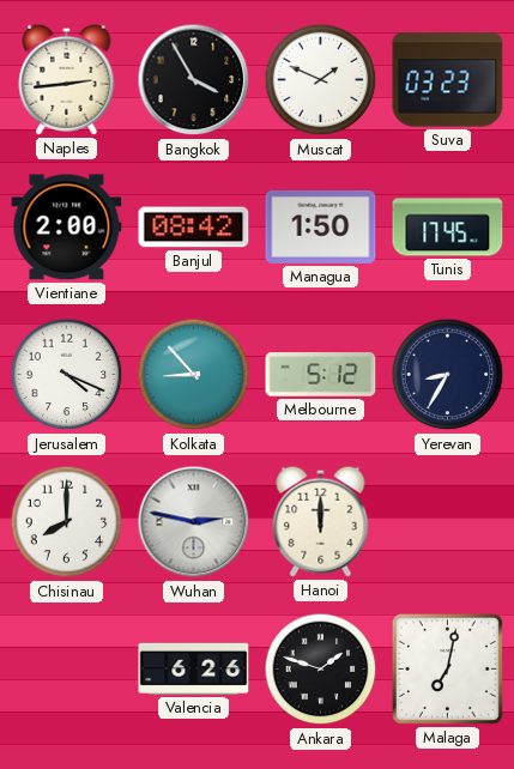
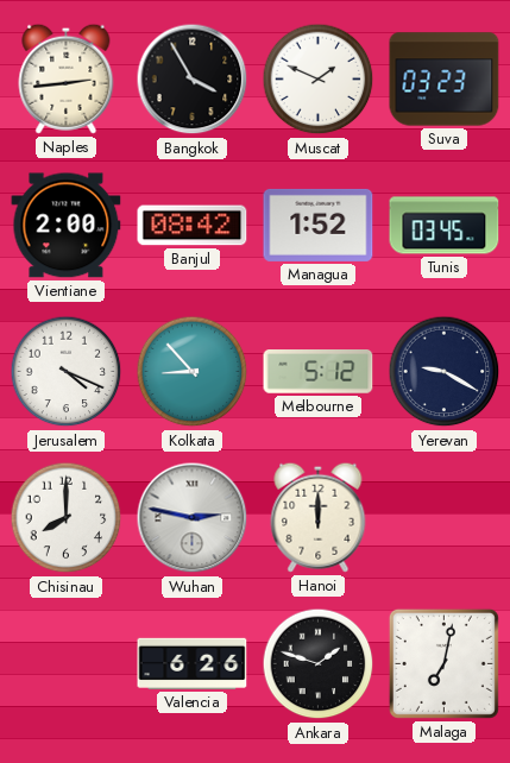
Managua: 1:50 -> 1:52
Tunis: 17:45 -> 03:45
Yerevan: 8:35 -> 9:20
